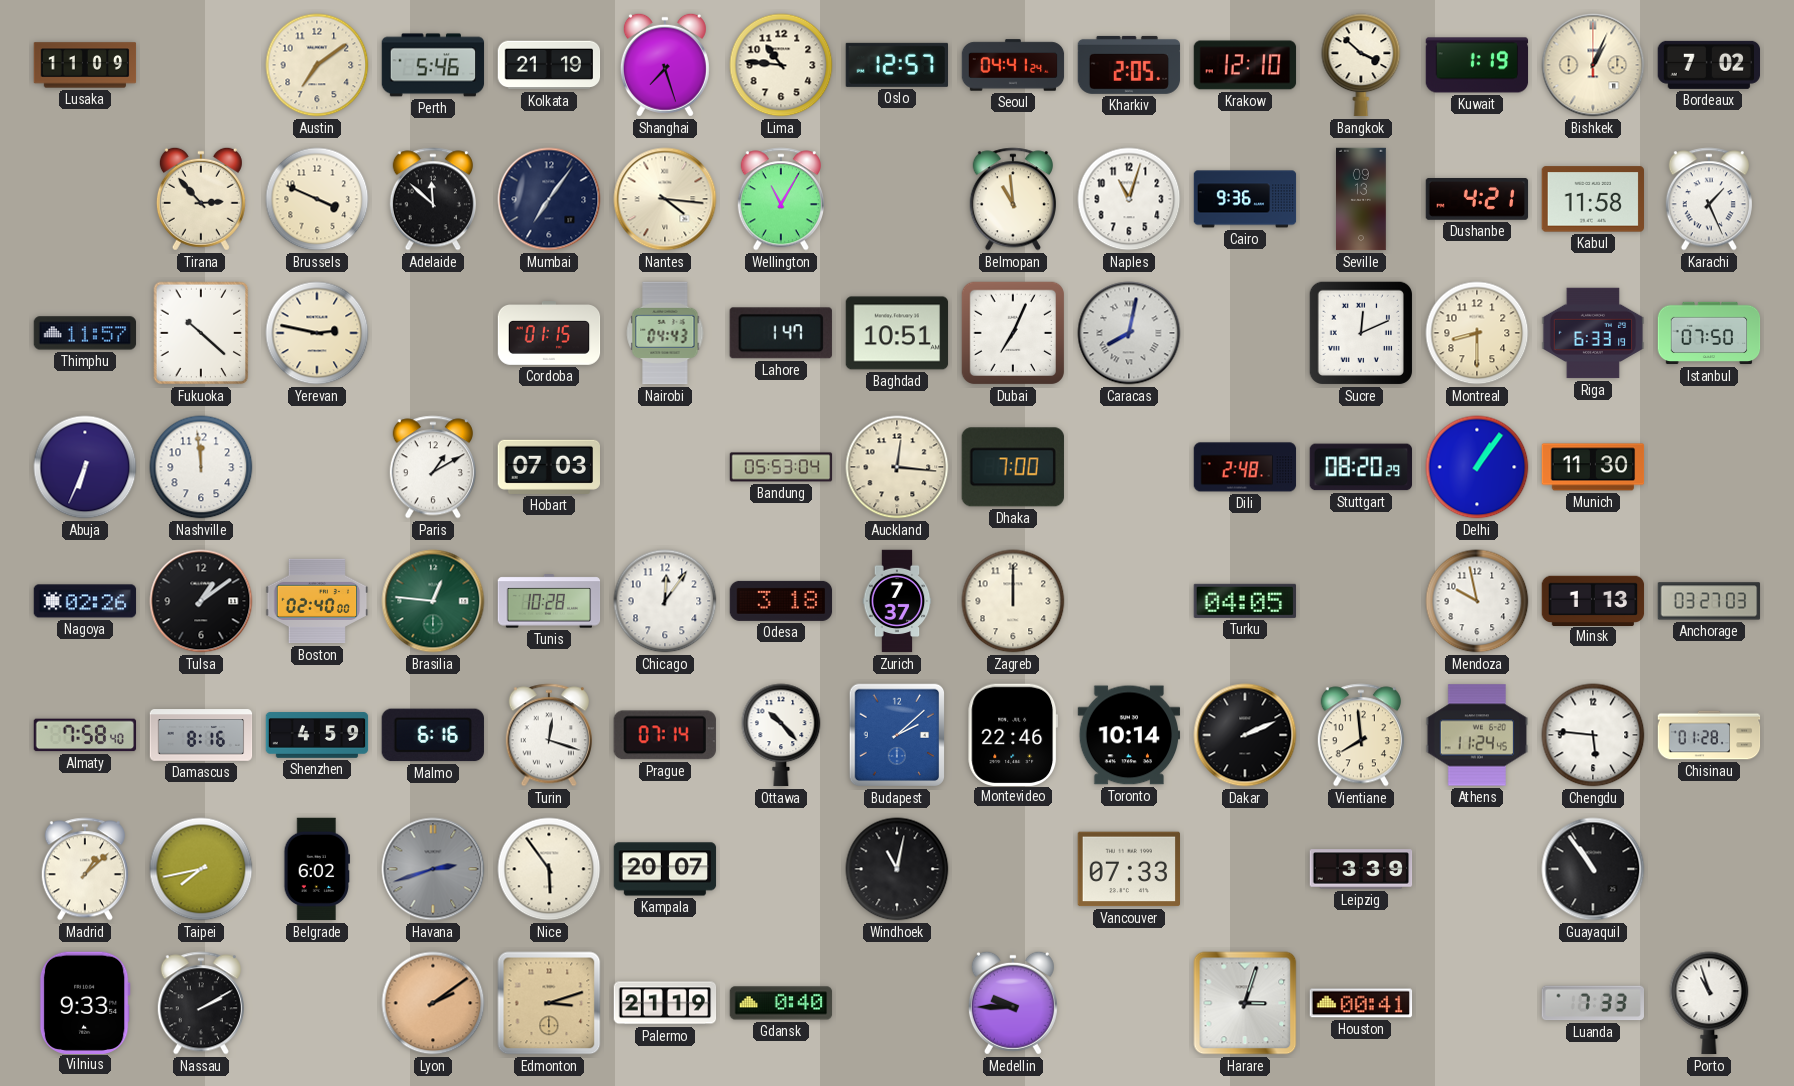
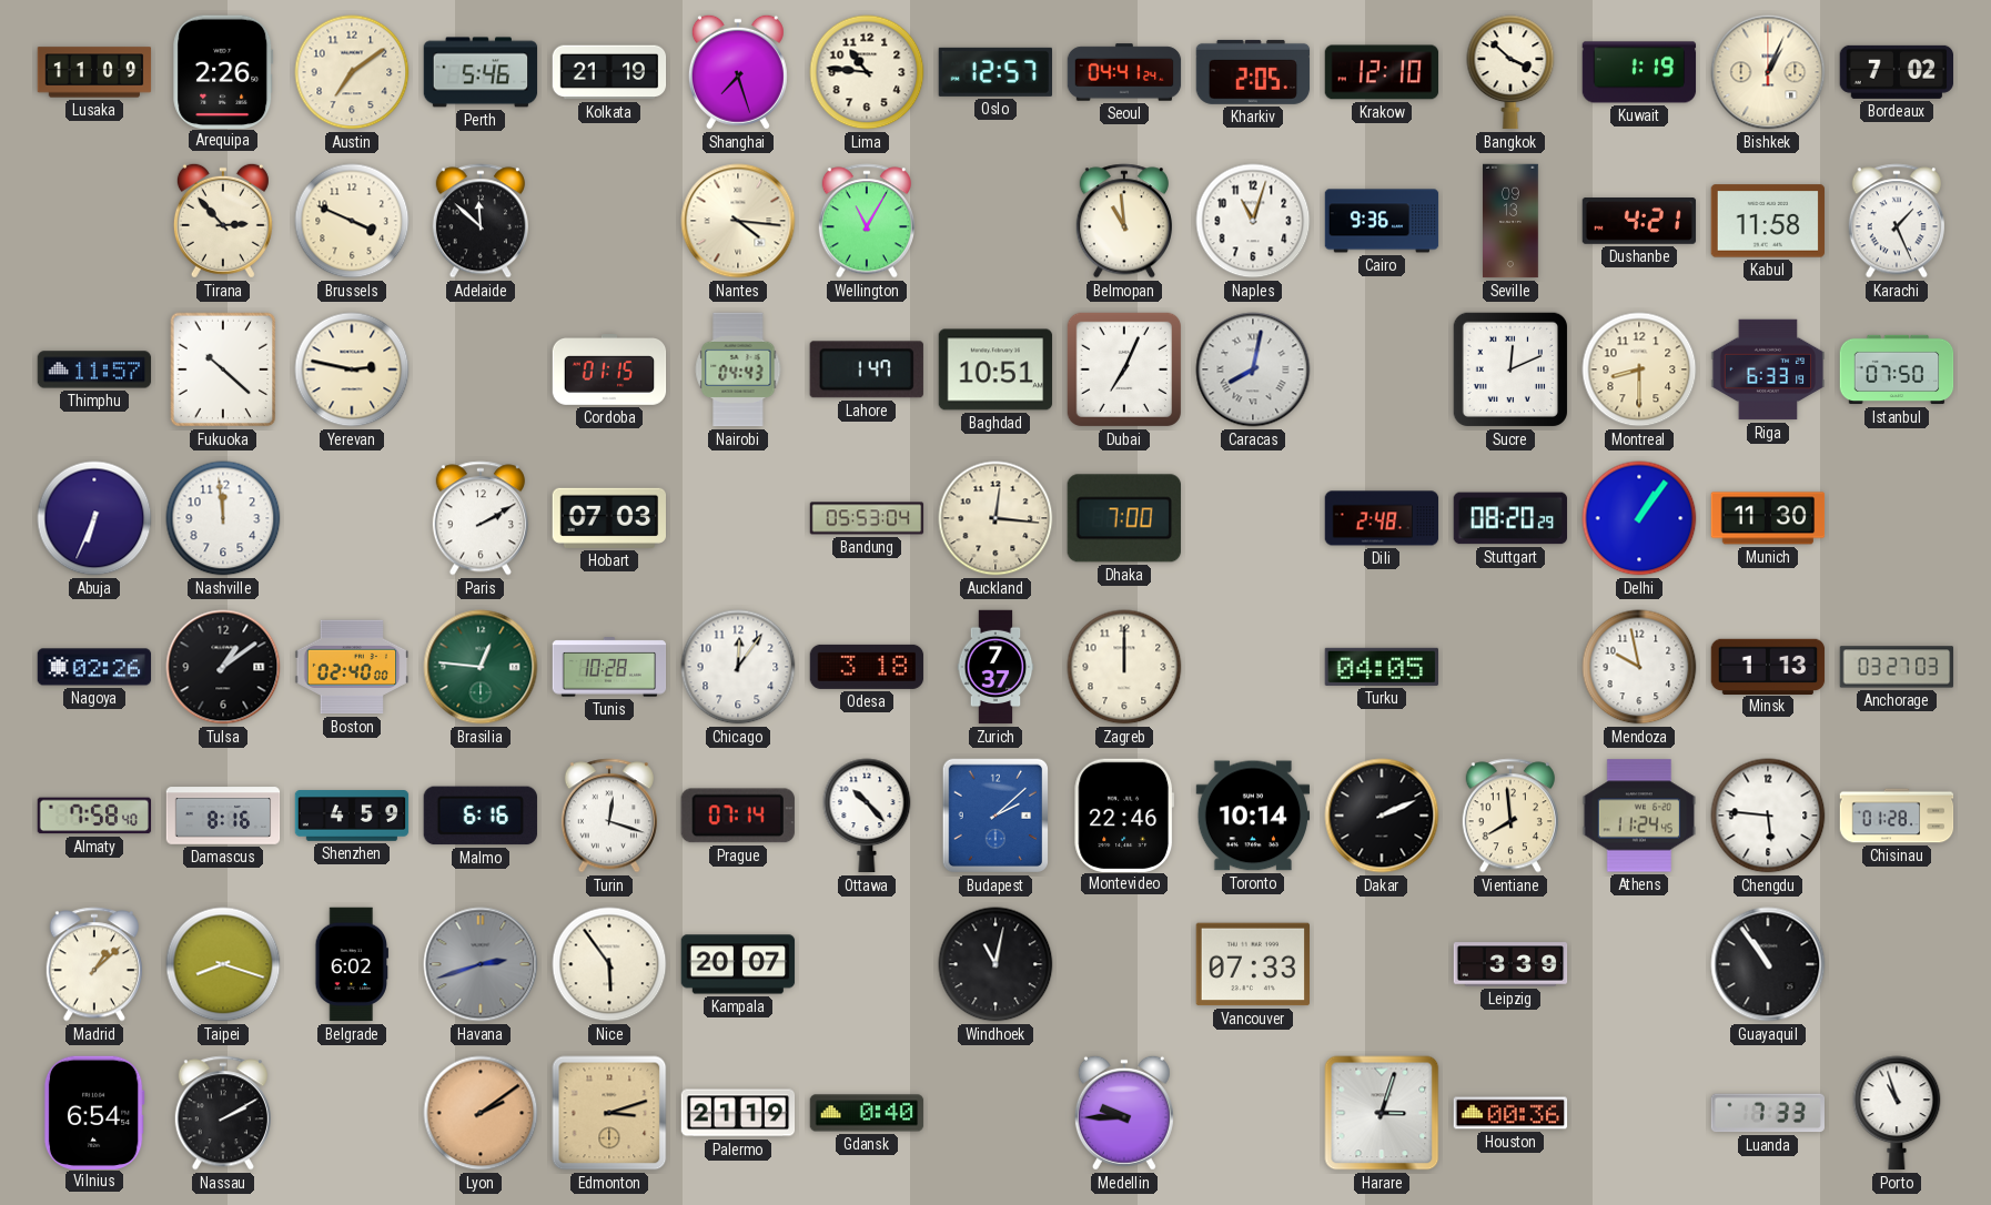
Arequipa: none -> 2:26
Mumbai: 7:06 -> none
Paris: 1:10 -> 2:10
Taipei: 7:43 -> 8:18
Vilnius: 9:33 -> 6:54
Houston: 00:41 -> 00:36
